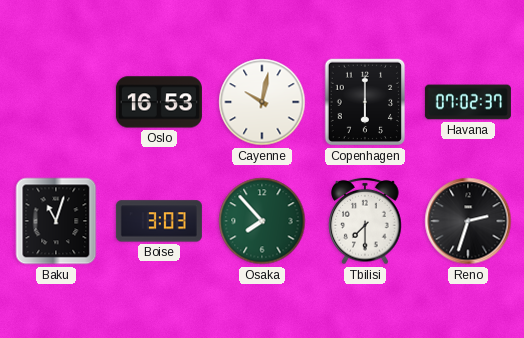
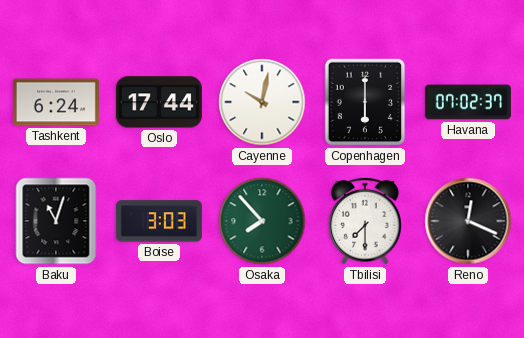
Tashkent: none -> 6:24
Oslo: 16:53 -> 17:44
Reno: 2:33 -> 12:19
